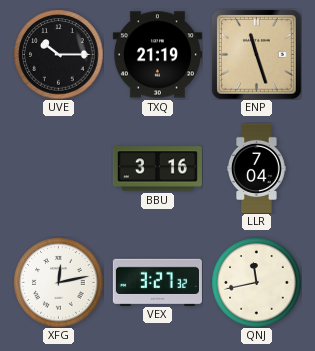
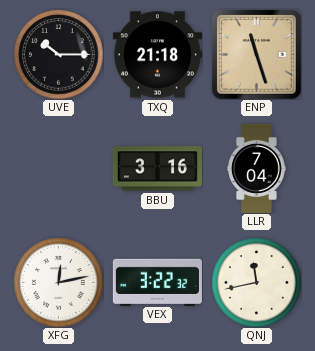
TXQ: 21:19 -> 21:18
VEX: 3:27 -> 3:22
